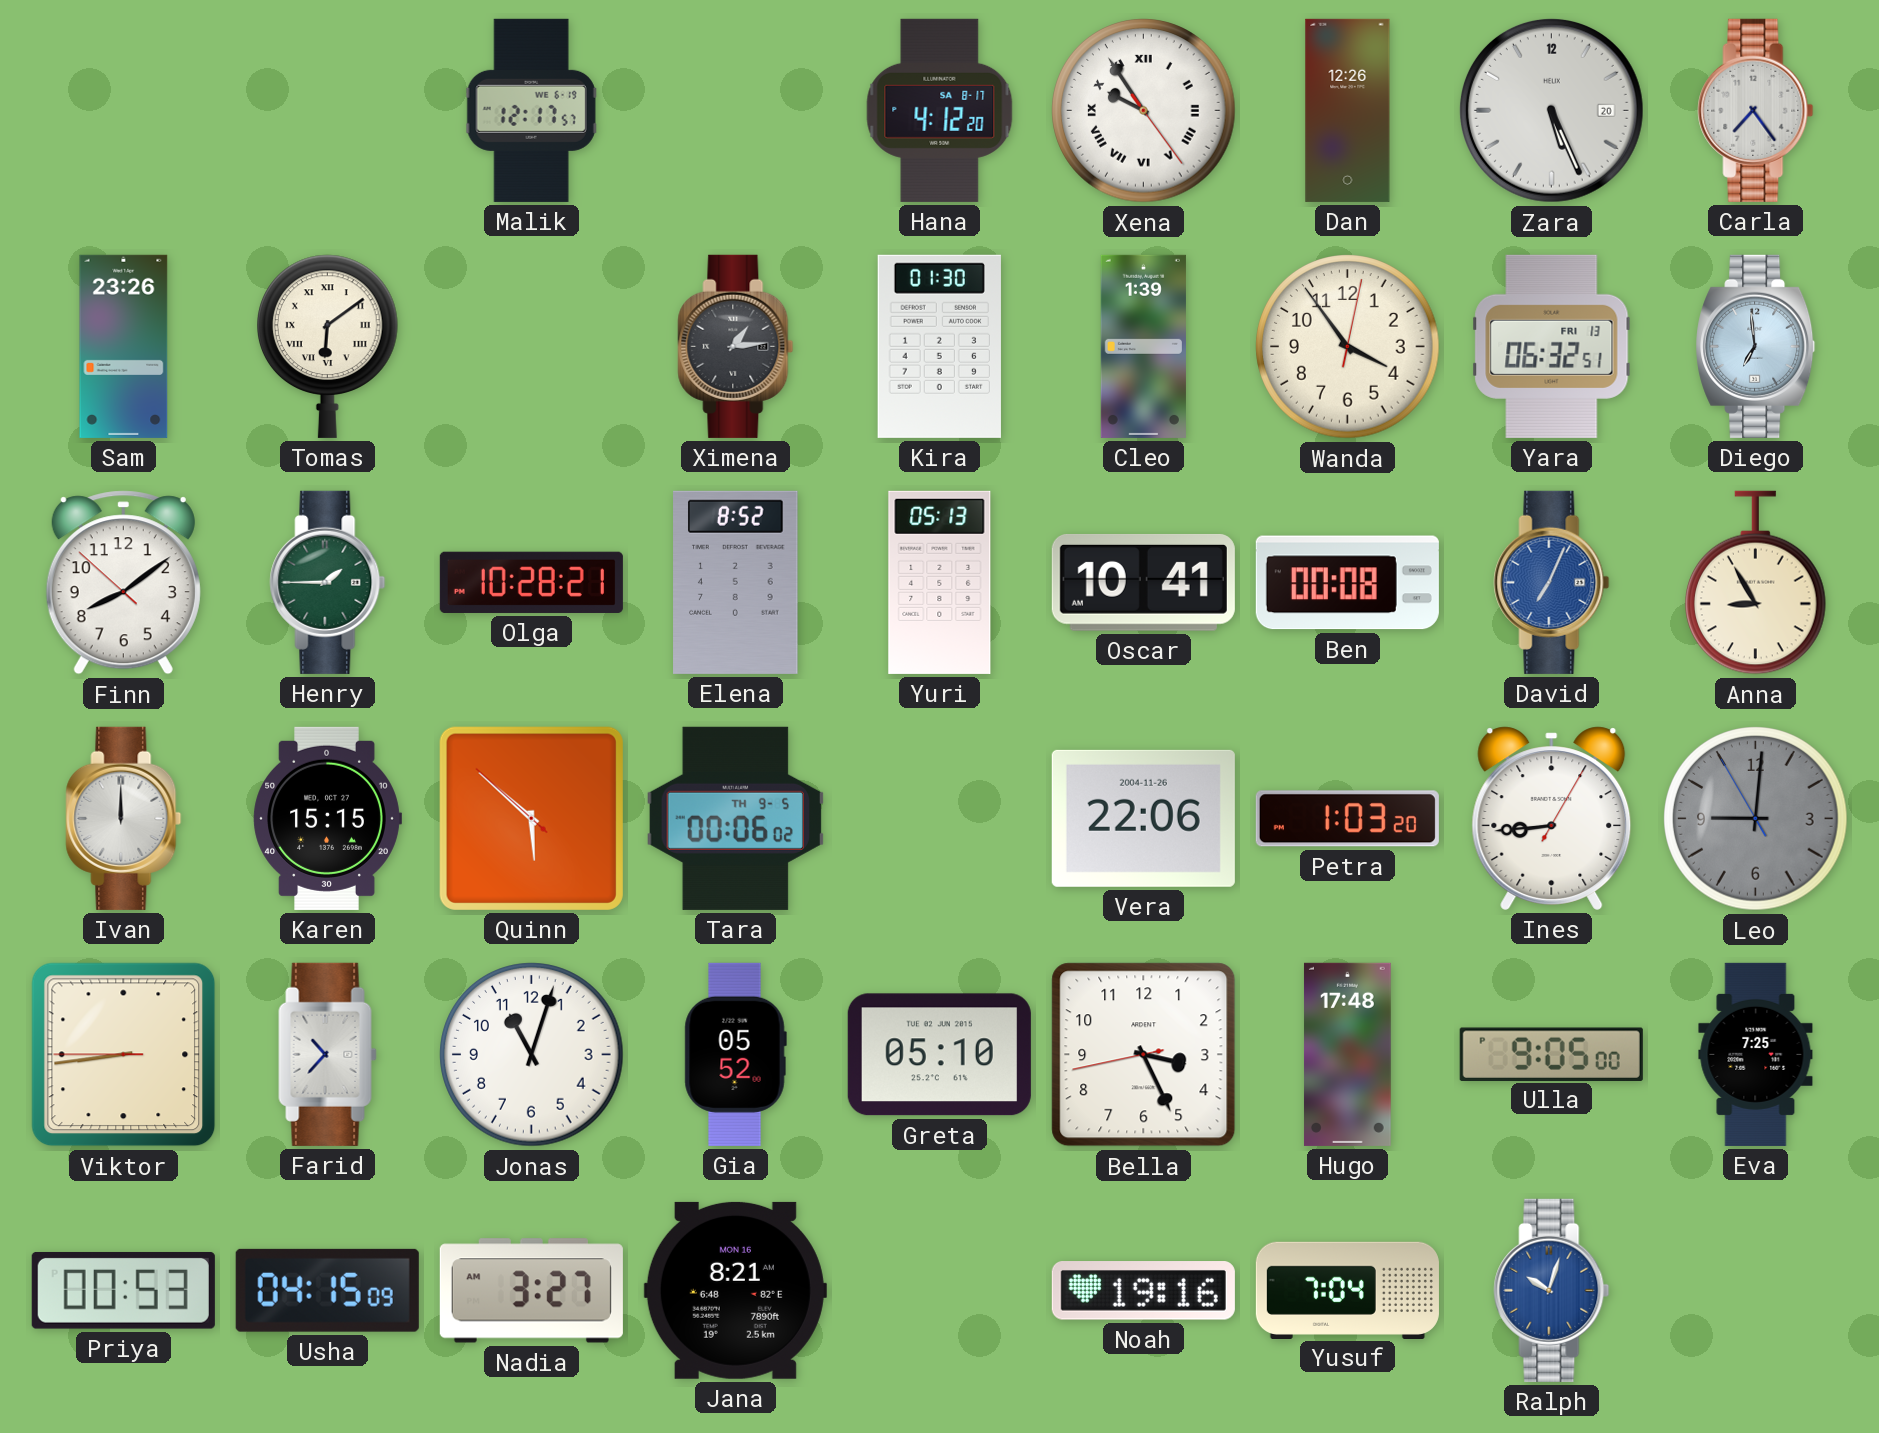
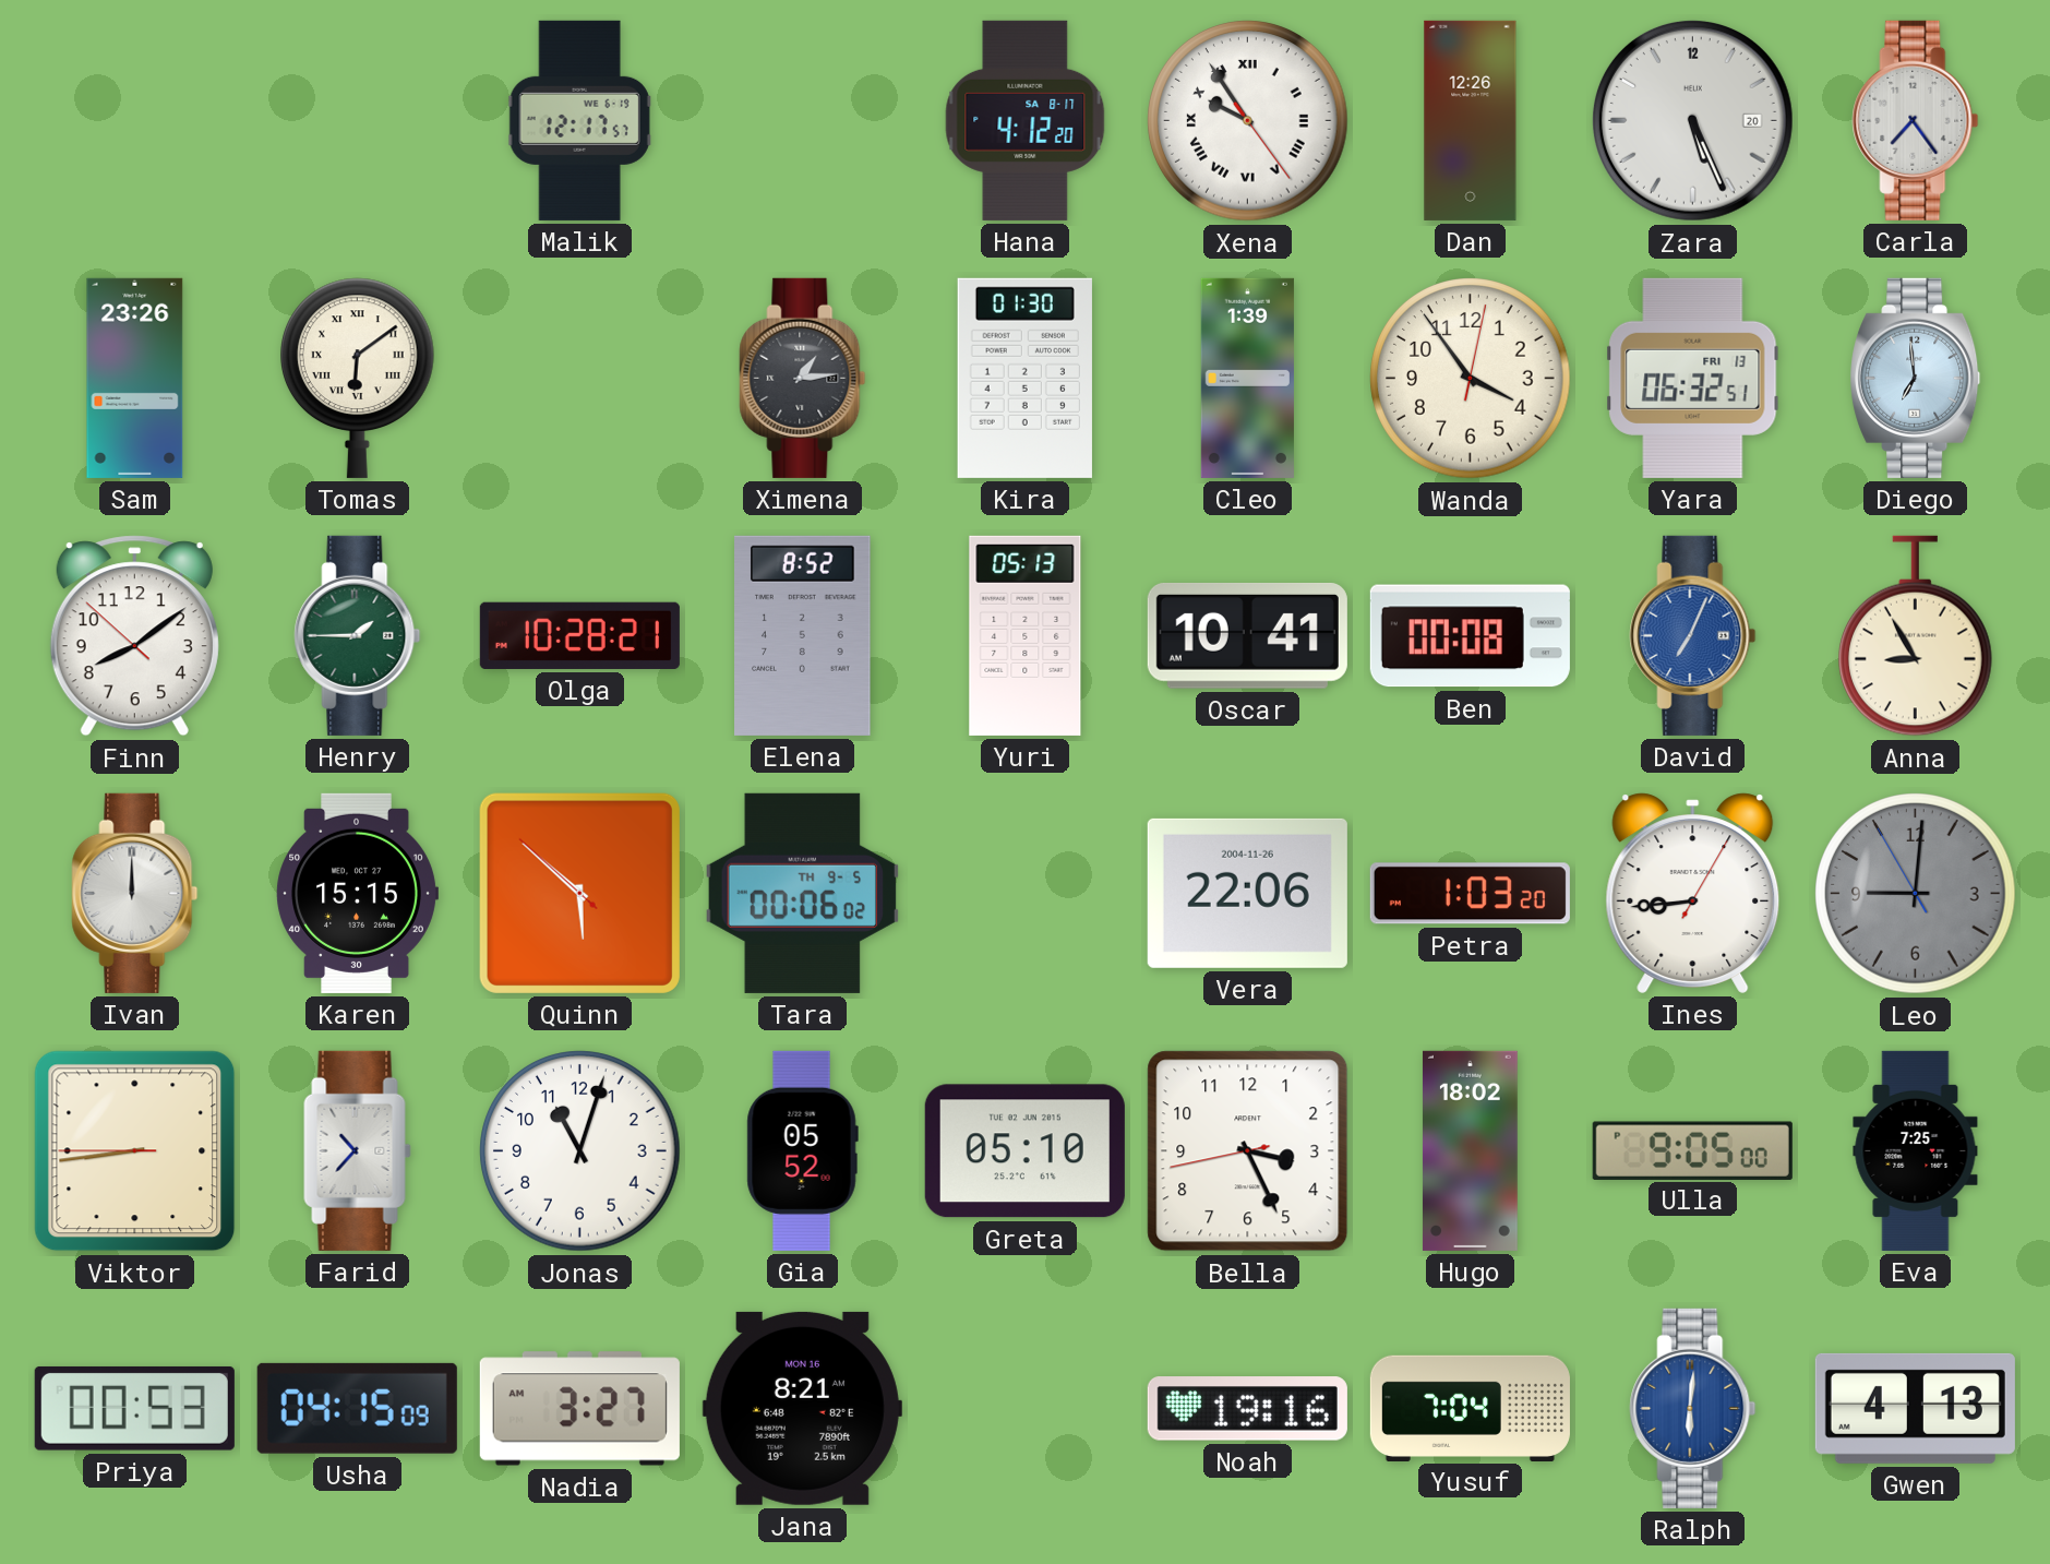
Hugo: 17:48 -> 18:02
Ralph: 10:03 -> 6:01
Gwen: none -> 4:13
